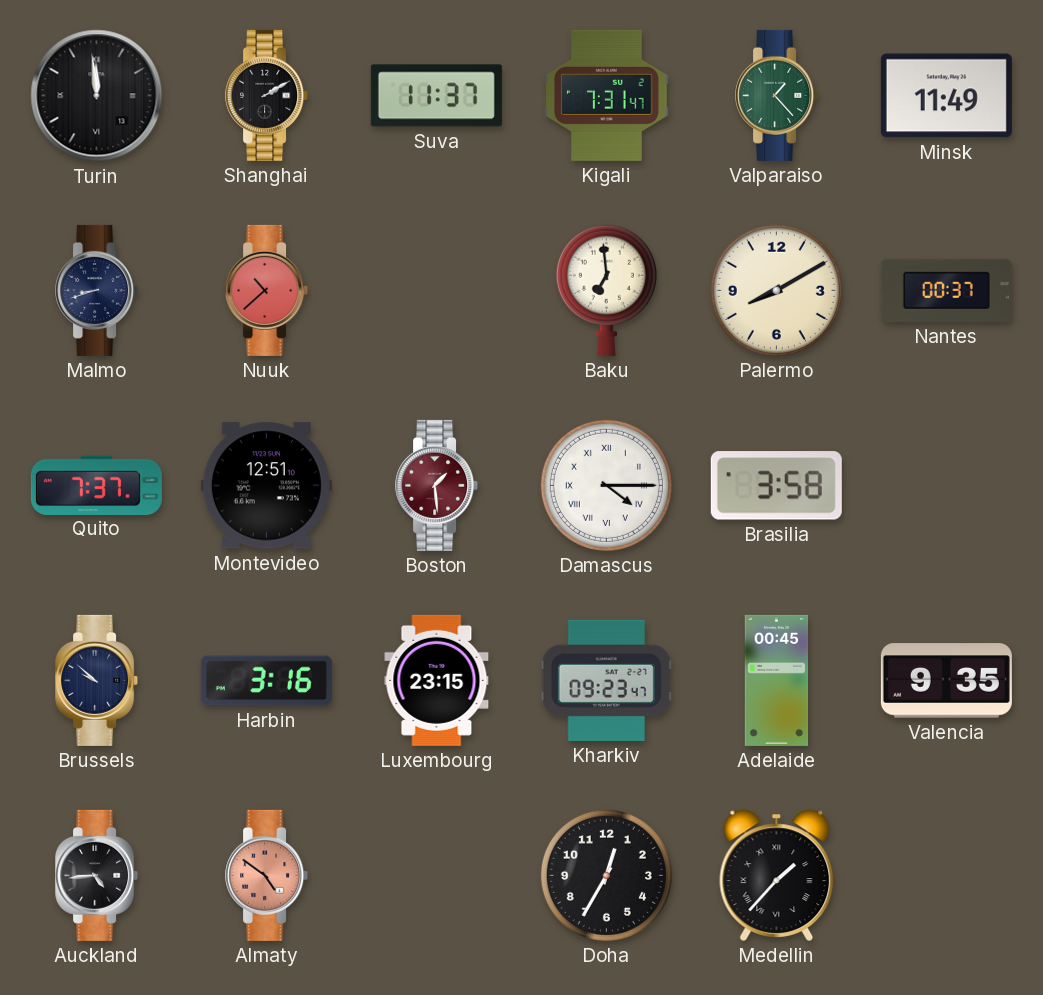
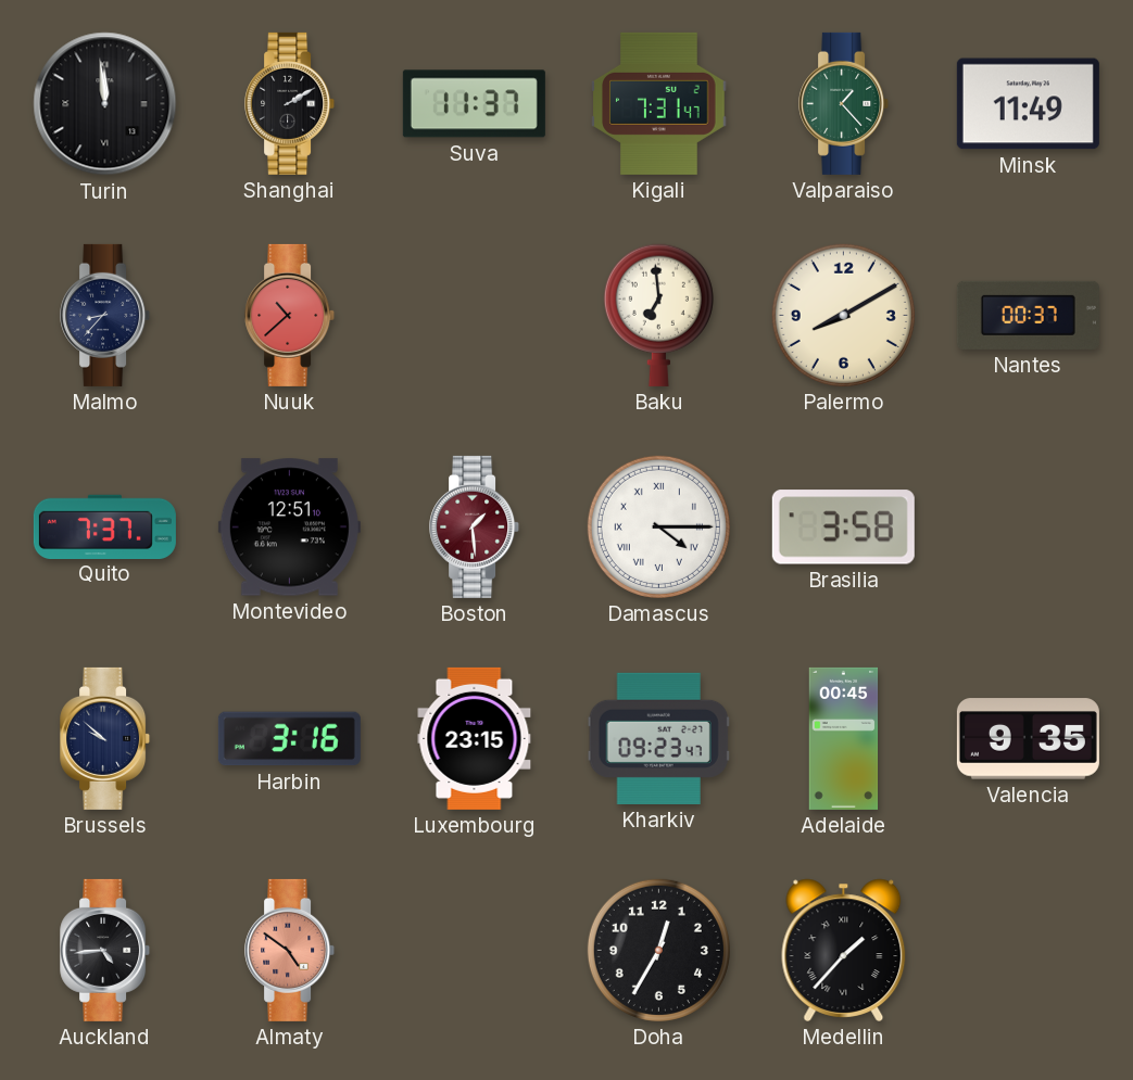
Malmo: 8:42 -> 8:37
